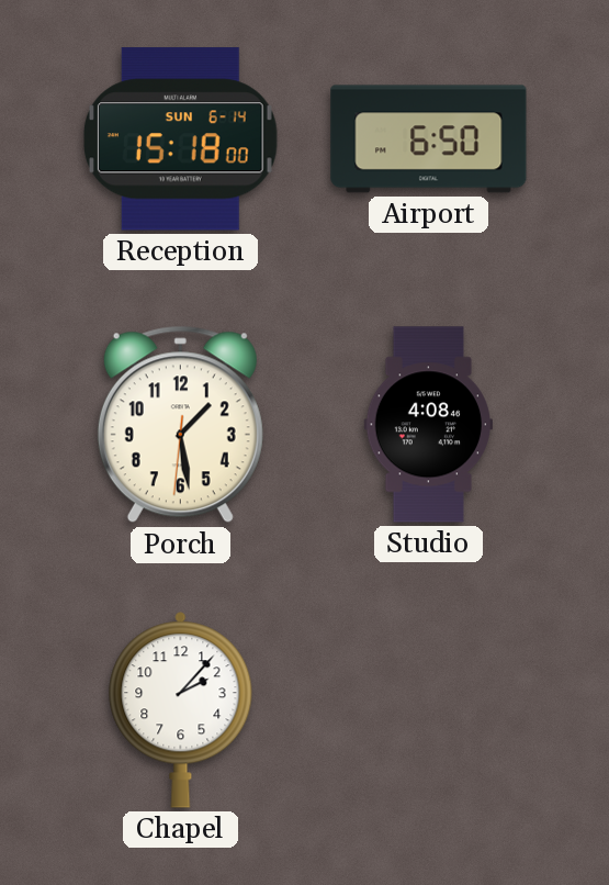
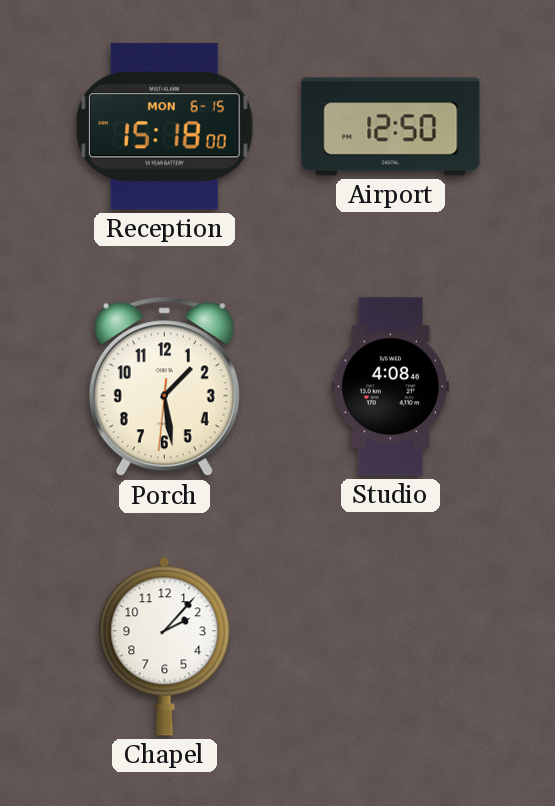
Reception date: SUN 6-14 -> MON 6-15
Airport: 6:50 -> 12:50
